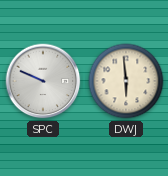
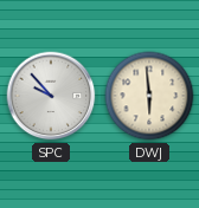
SPC: 9:49 -> 9:53
